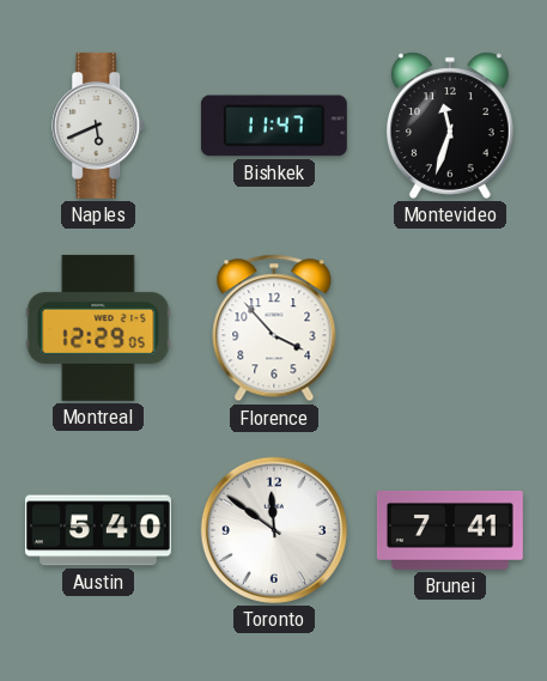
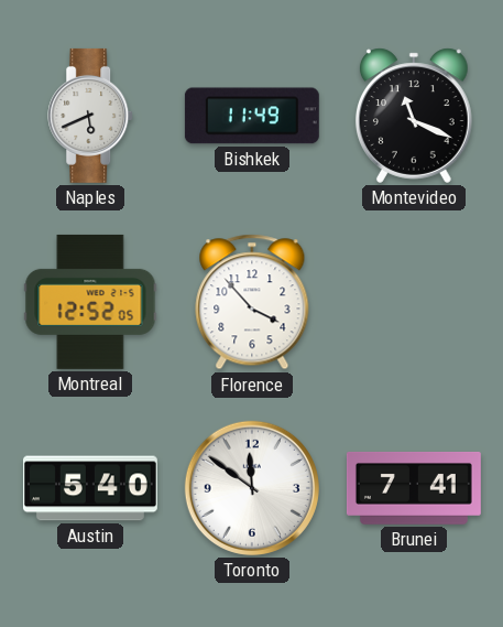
Bishkek: 11:47 -> 11:49
Montevideo: 11:33 -> 11:19
Montreal: 12:29 -> 12:52
